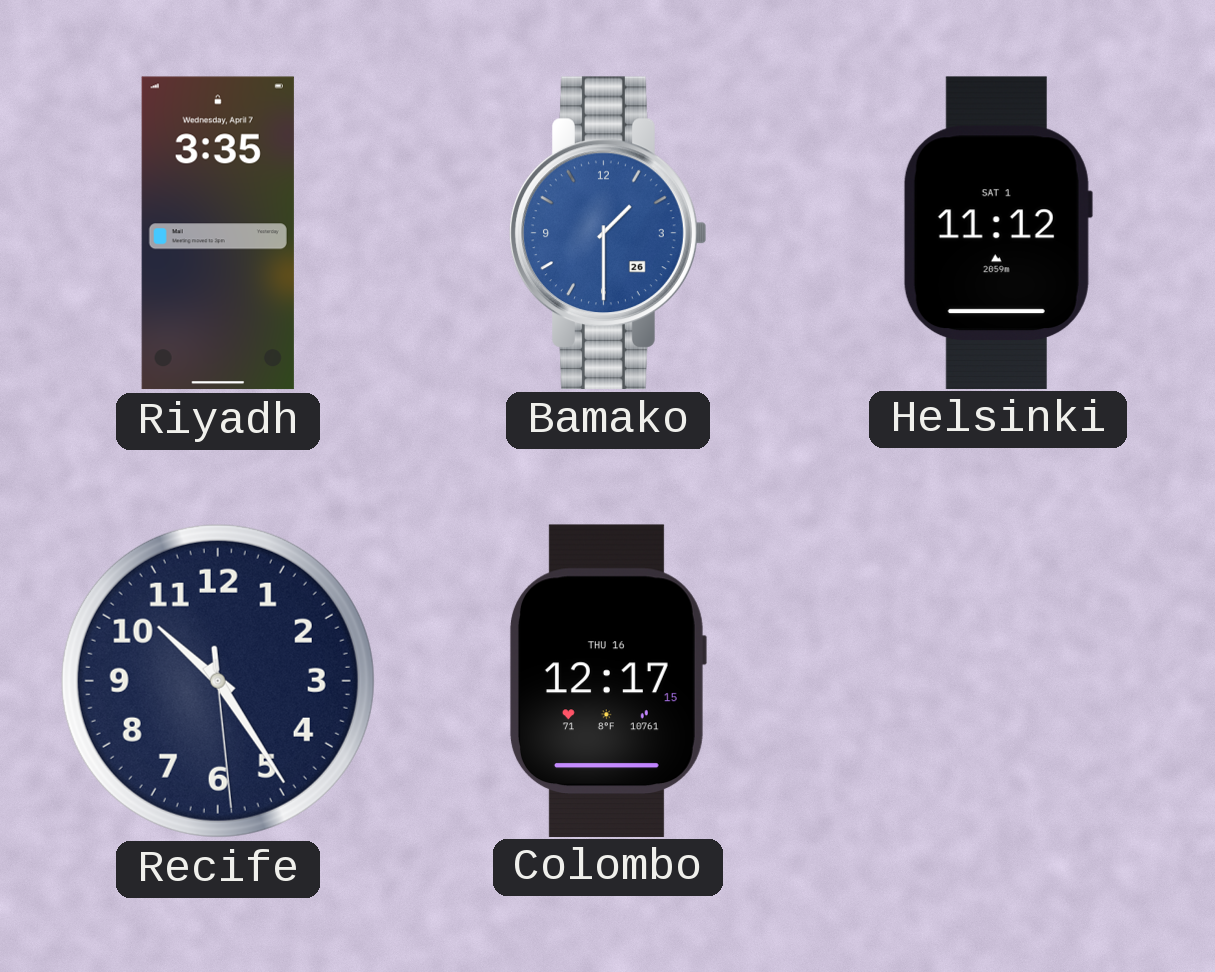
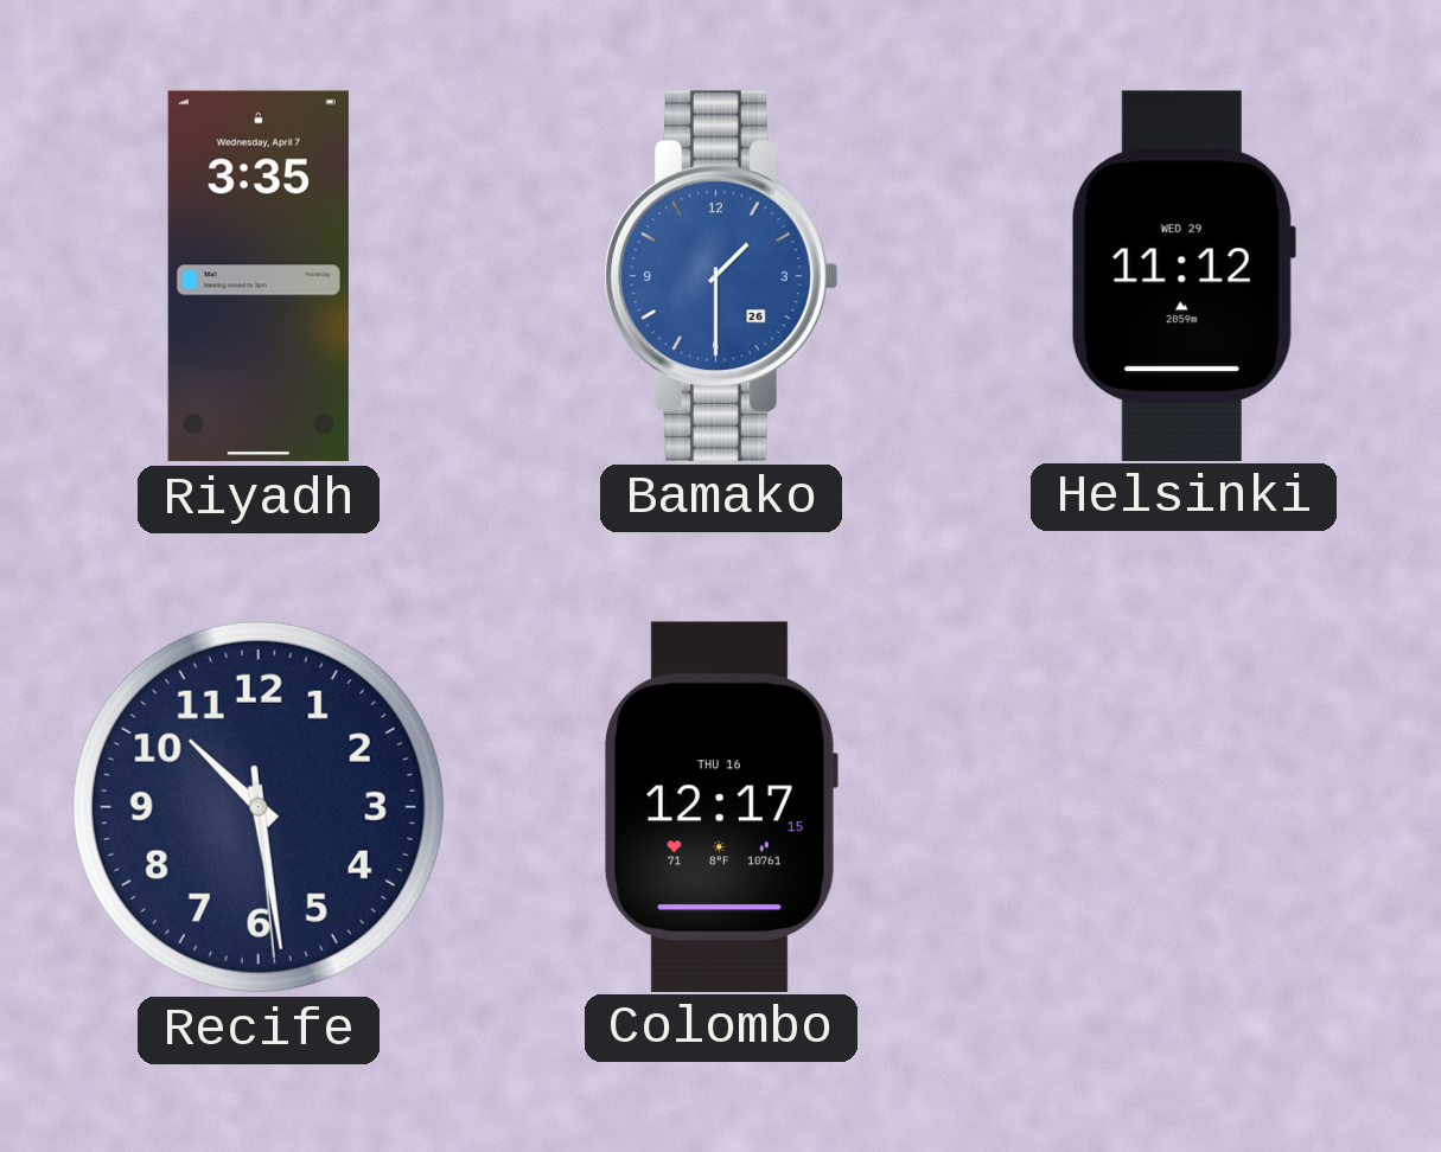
Helsinki date: SAT 1 -> WED 29
Recife: 10:24 -> 10:28
